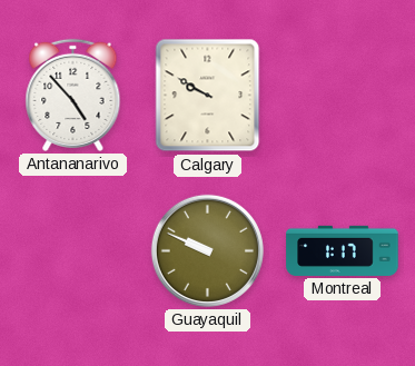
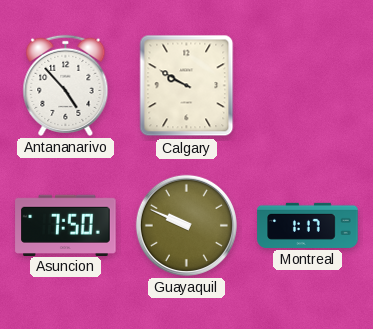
Asuncion: none -> 7:50
